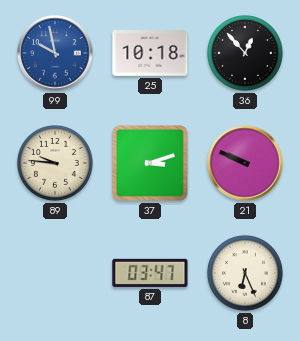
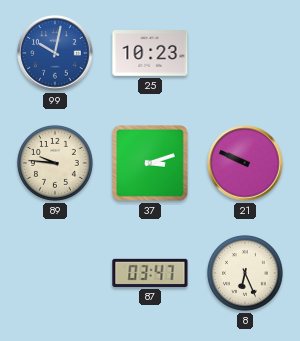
99: 9:58 -> 10:02
25: 10:18 -> 10:23
36: 12:53 -> none
